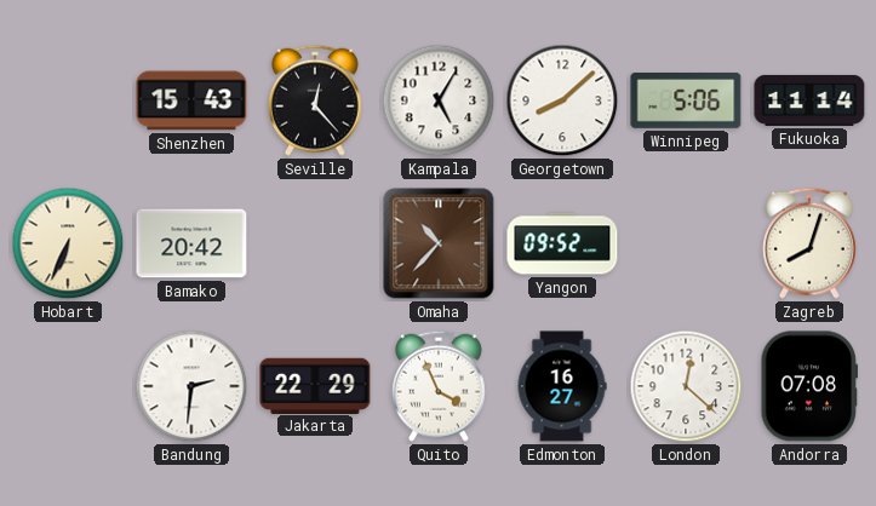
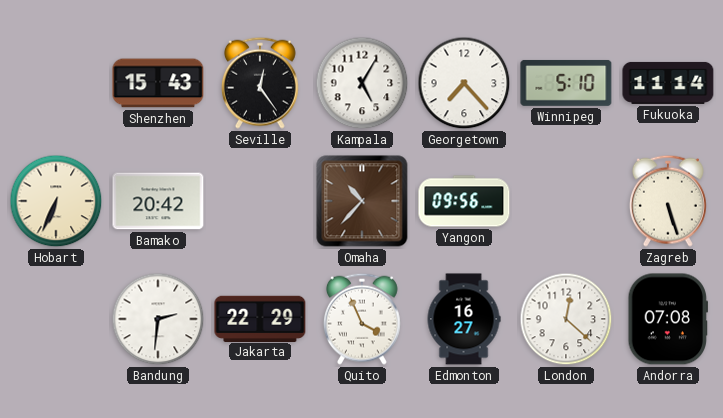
Seville: 12:23 -> 12:24
Georgetown: 8:08 -> 7:23
Winnipeg: 5:06 -> 5:10
Yangon: 09:52 -> 09:56
Zagreb: 8:03 -> 5:27
